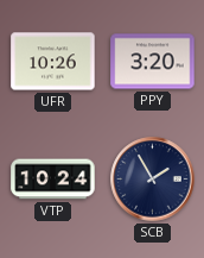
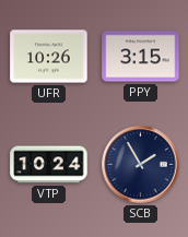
PPY: 3:20 -> 3:15
